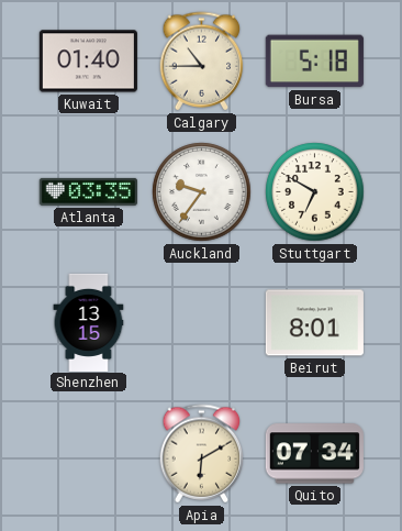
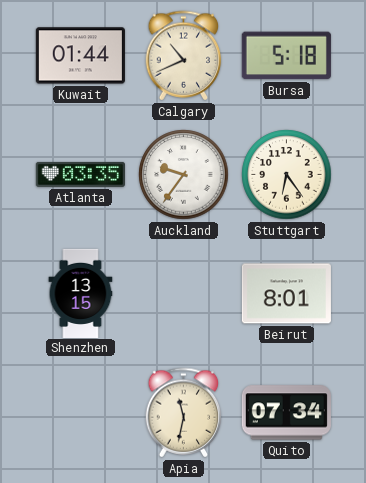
Kuwait: 01:40 -> 01:44
Calgary: 10:45 -> 10:41
Stuttgart: 6:50 -> 6:24
Apia: 6:10 -> 11:32
